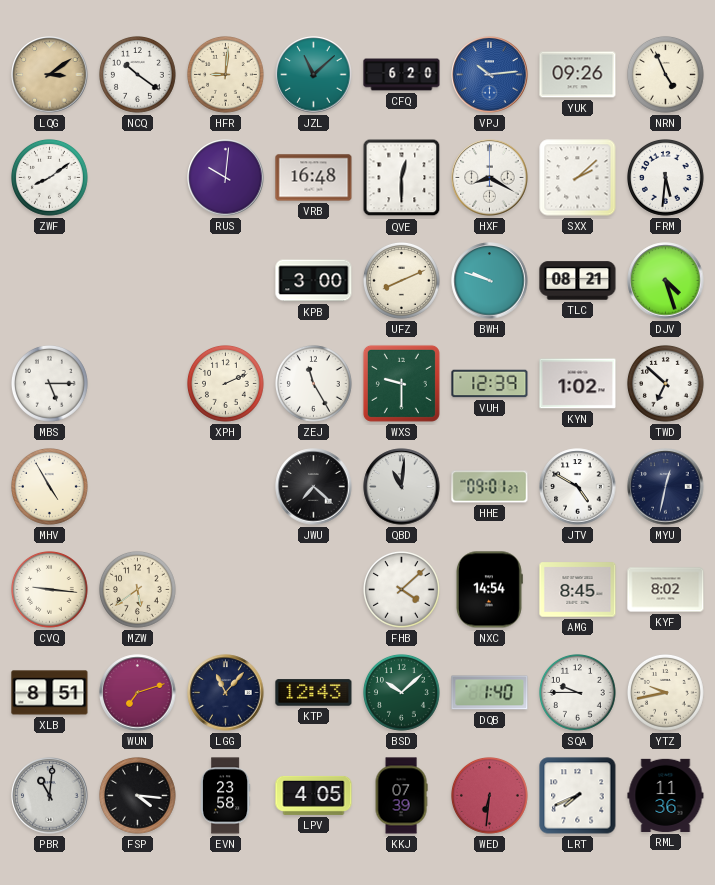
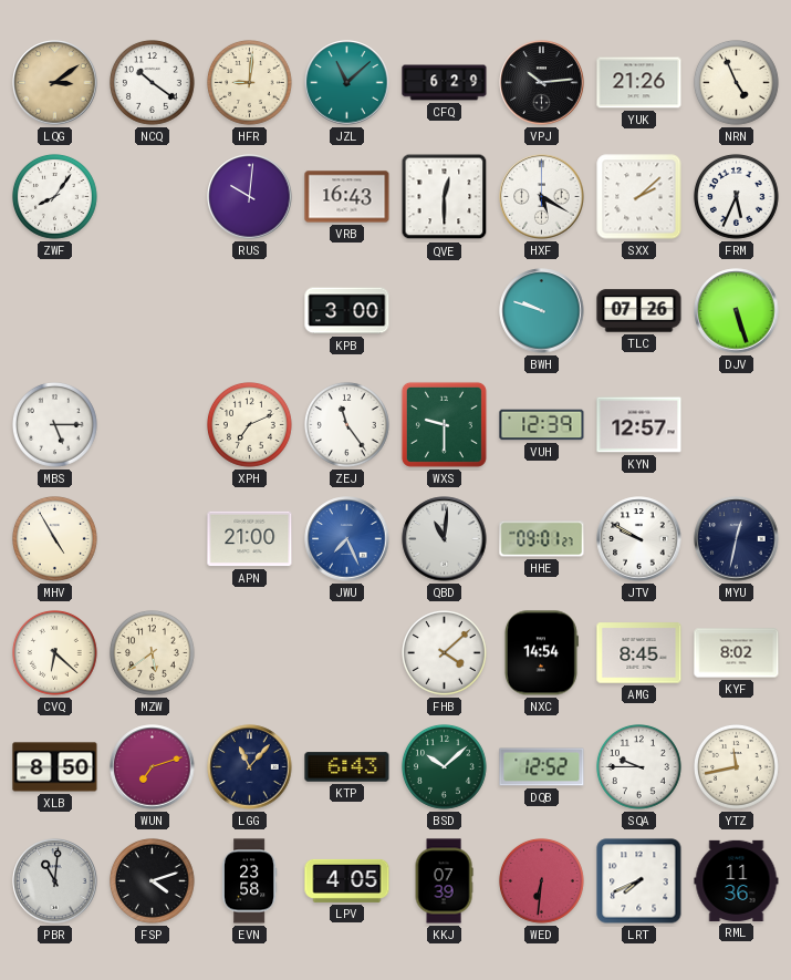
CFQ: 6:20 -> 6:29
VPJ dial: blue -> black
YUK: 09:26 -> 21:26
ZWF: 8:09 -> 8:06
VRB: 16:48 -> 16:43
HXF: 8:20 -> 5:20
FRM: 5:31 -> 5:34
UFZ: 8:11 -> none
TLC: 08:21 -> 07:26
DJV: 4:27 -> 5:27
XPH: 2:11 -> 7:11
ZEJ: 11:25 -> 11:24
KYN: 1:02 -> 12:57
TWD: 6:52 -> none
APN: none -> 21:00
JWU: 7:22 -> 7:26
JWU dial: black -> blue
JTV: 4:50 -> 9:50
CVQ: 9:16 -> 6:22
XLB: 8:51 -> 8:50
KTP: 12:43 -> 6:43
DQB: 1:40 -> 12:52
YTZ: 9:43 -> 11:43
FSP: 4:16 -> 4:12
